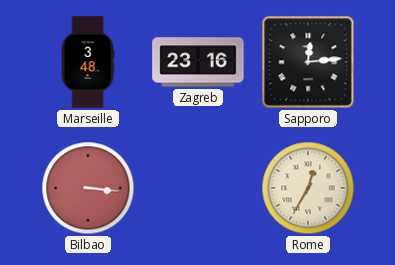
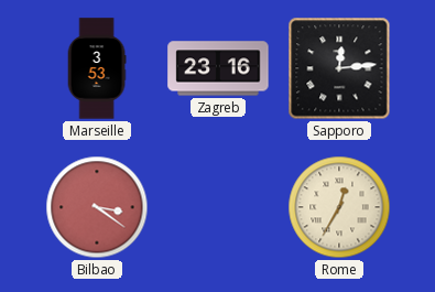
Marseille: 3:48 -> 3:53
Bilbao: 3:16 -> 3:21
